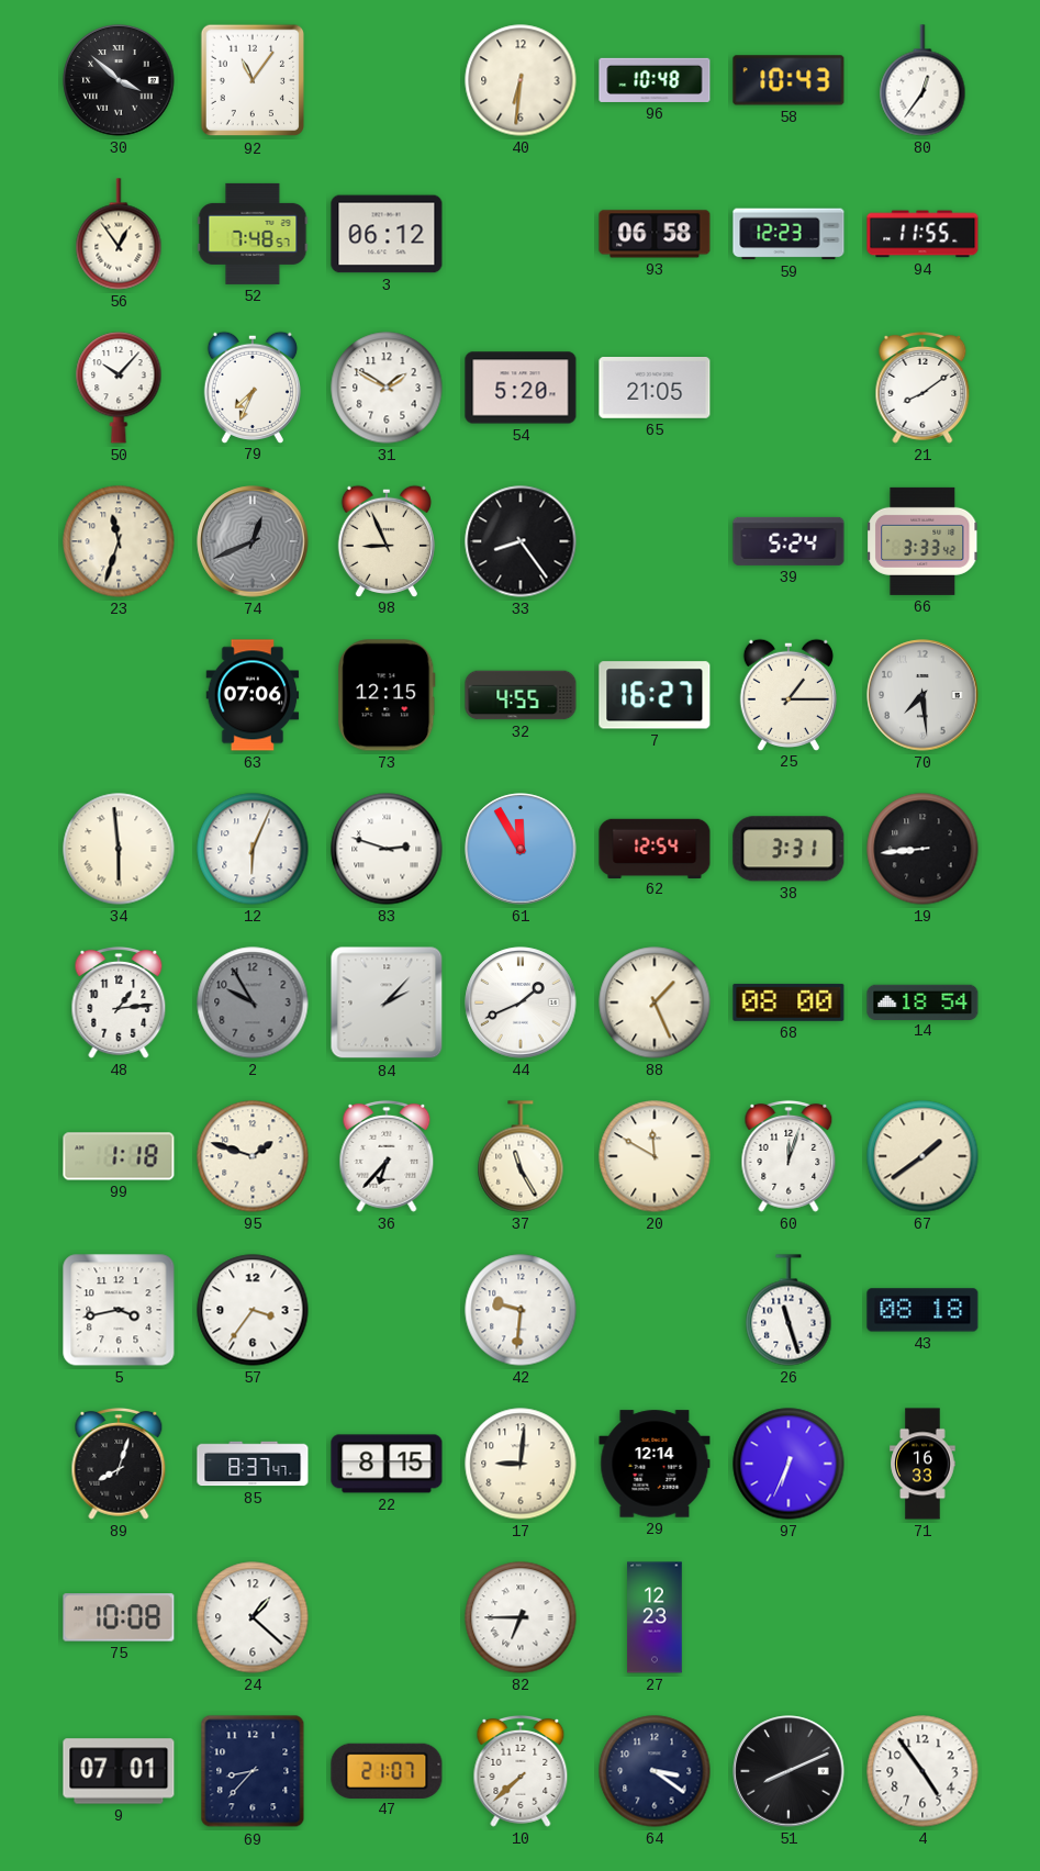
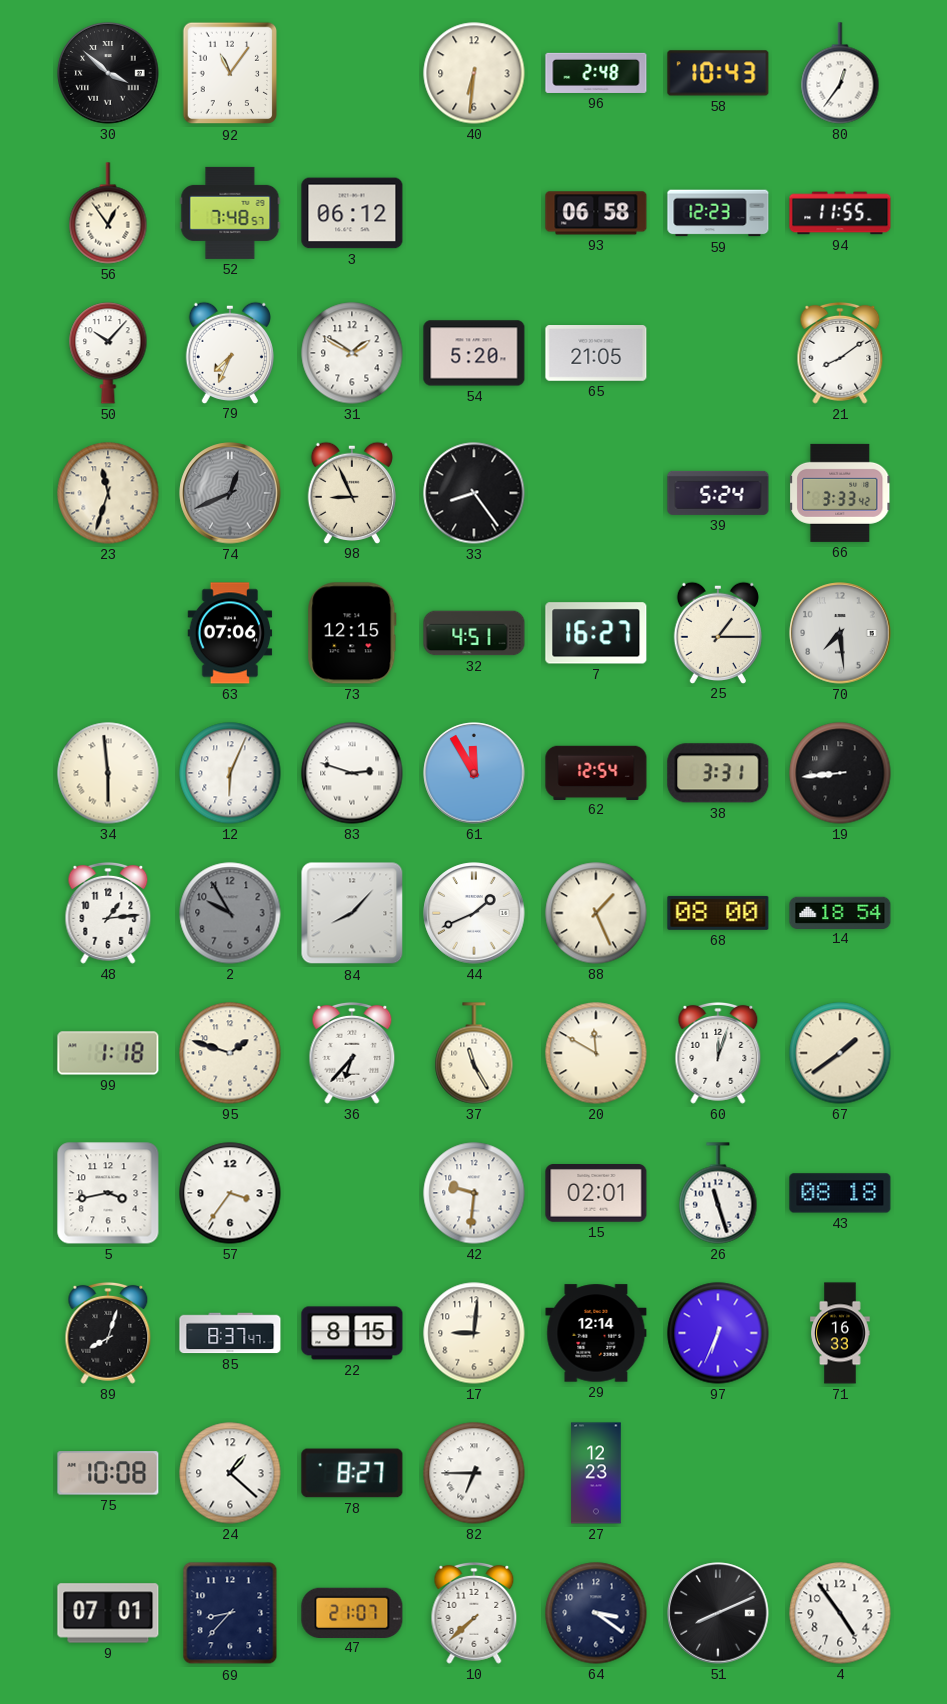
96: 10:48 -> 2:48
32: 4:55 -> 4:51
84: 2:07 -> 8:07
15: none -> 02:01
78: none -> 8:27
